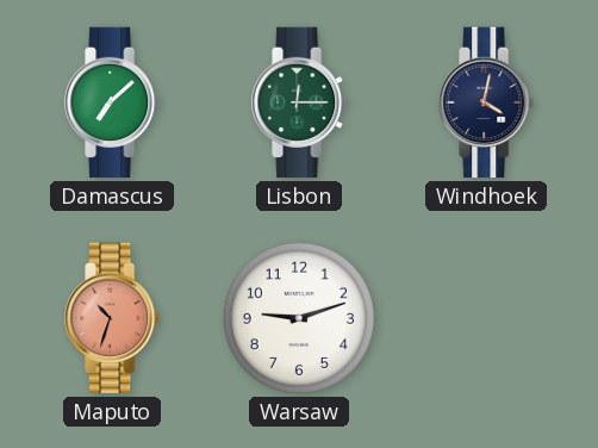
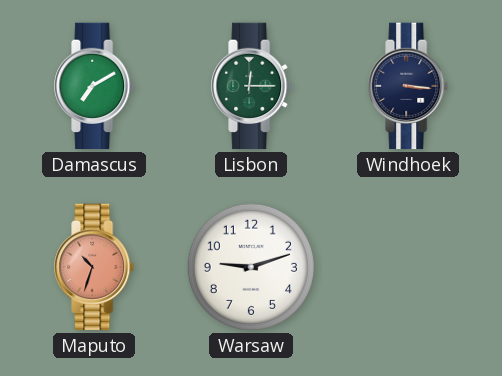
Damascus: 7:08 -> 7:10
Windhoek: 4:02 -> 3:16
